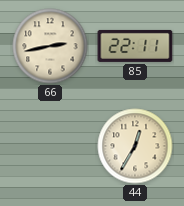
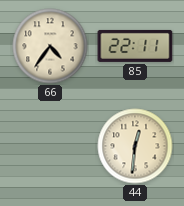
66: 2:43 -> 4:36
44: 12:35 -> 12:31
